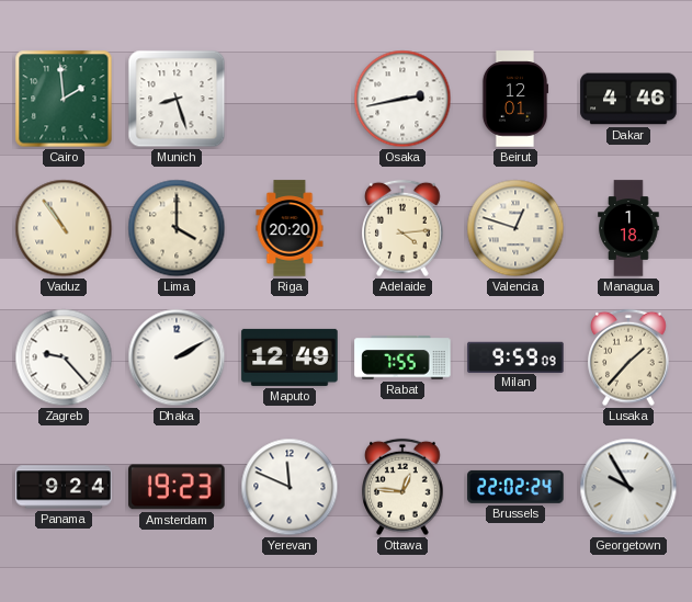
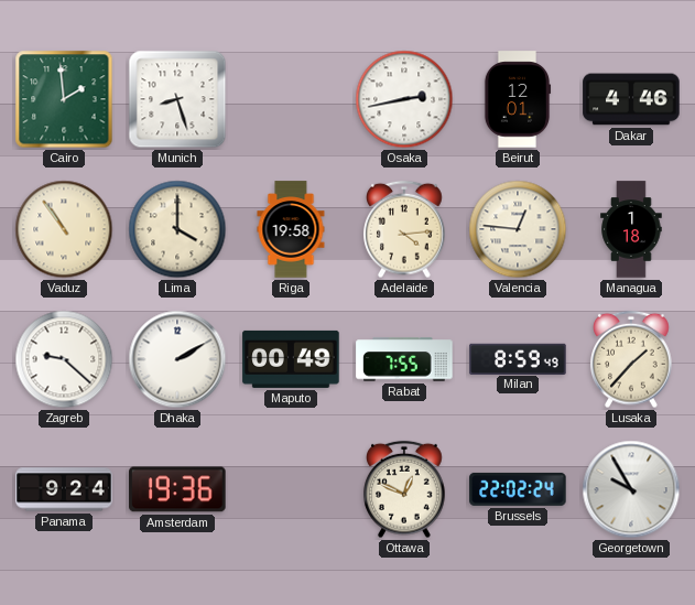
Riga: 20:20 -> 19:58
Valencia: 12:48 -> 12:46
Zagreb: 9:23 -> 9:22
Maputo: 12:49 -> 00:49
Milan: 9:59 -> 8:59
Amsterdam: 19:23 -> 19:36
Yerevan: 11:49 -> none
Ottawa: 12:46 -> 12:49
